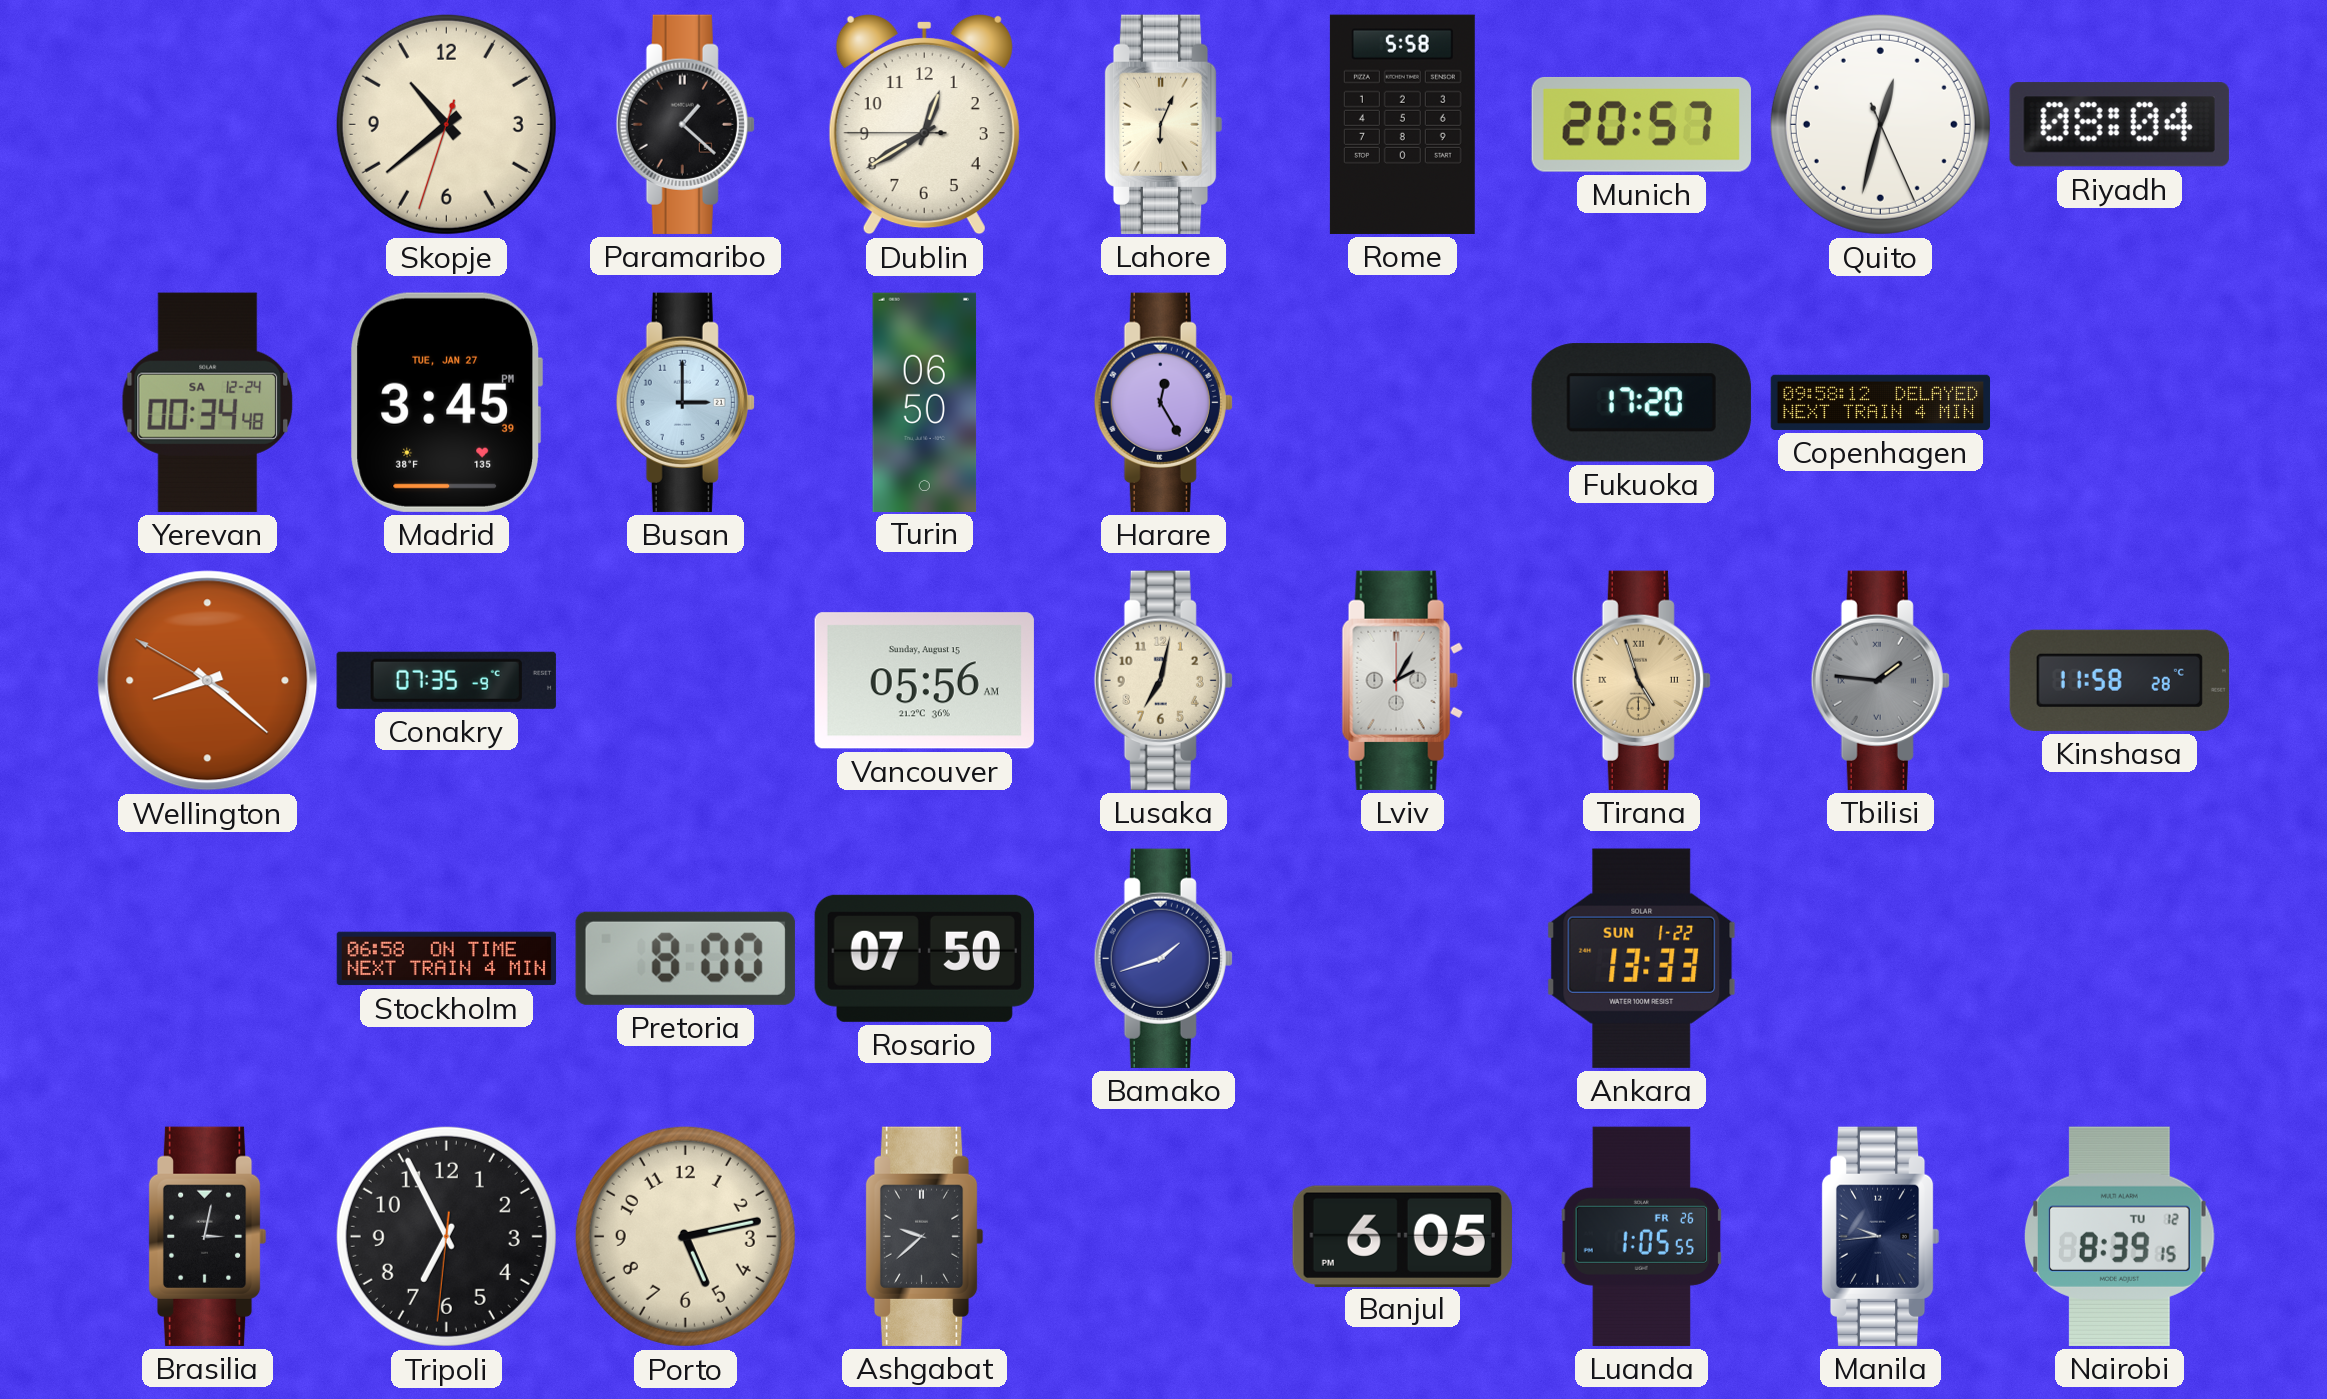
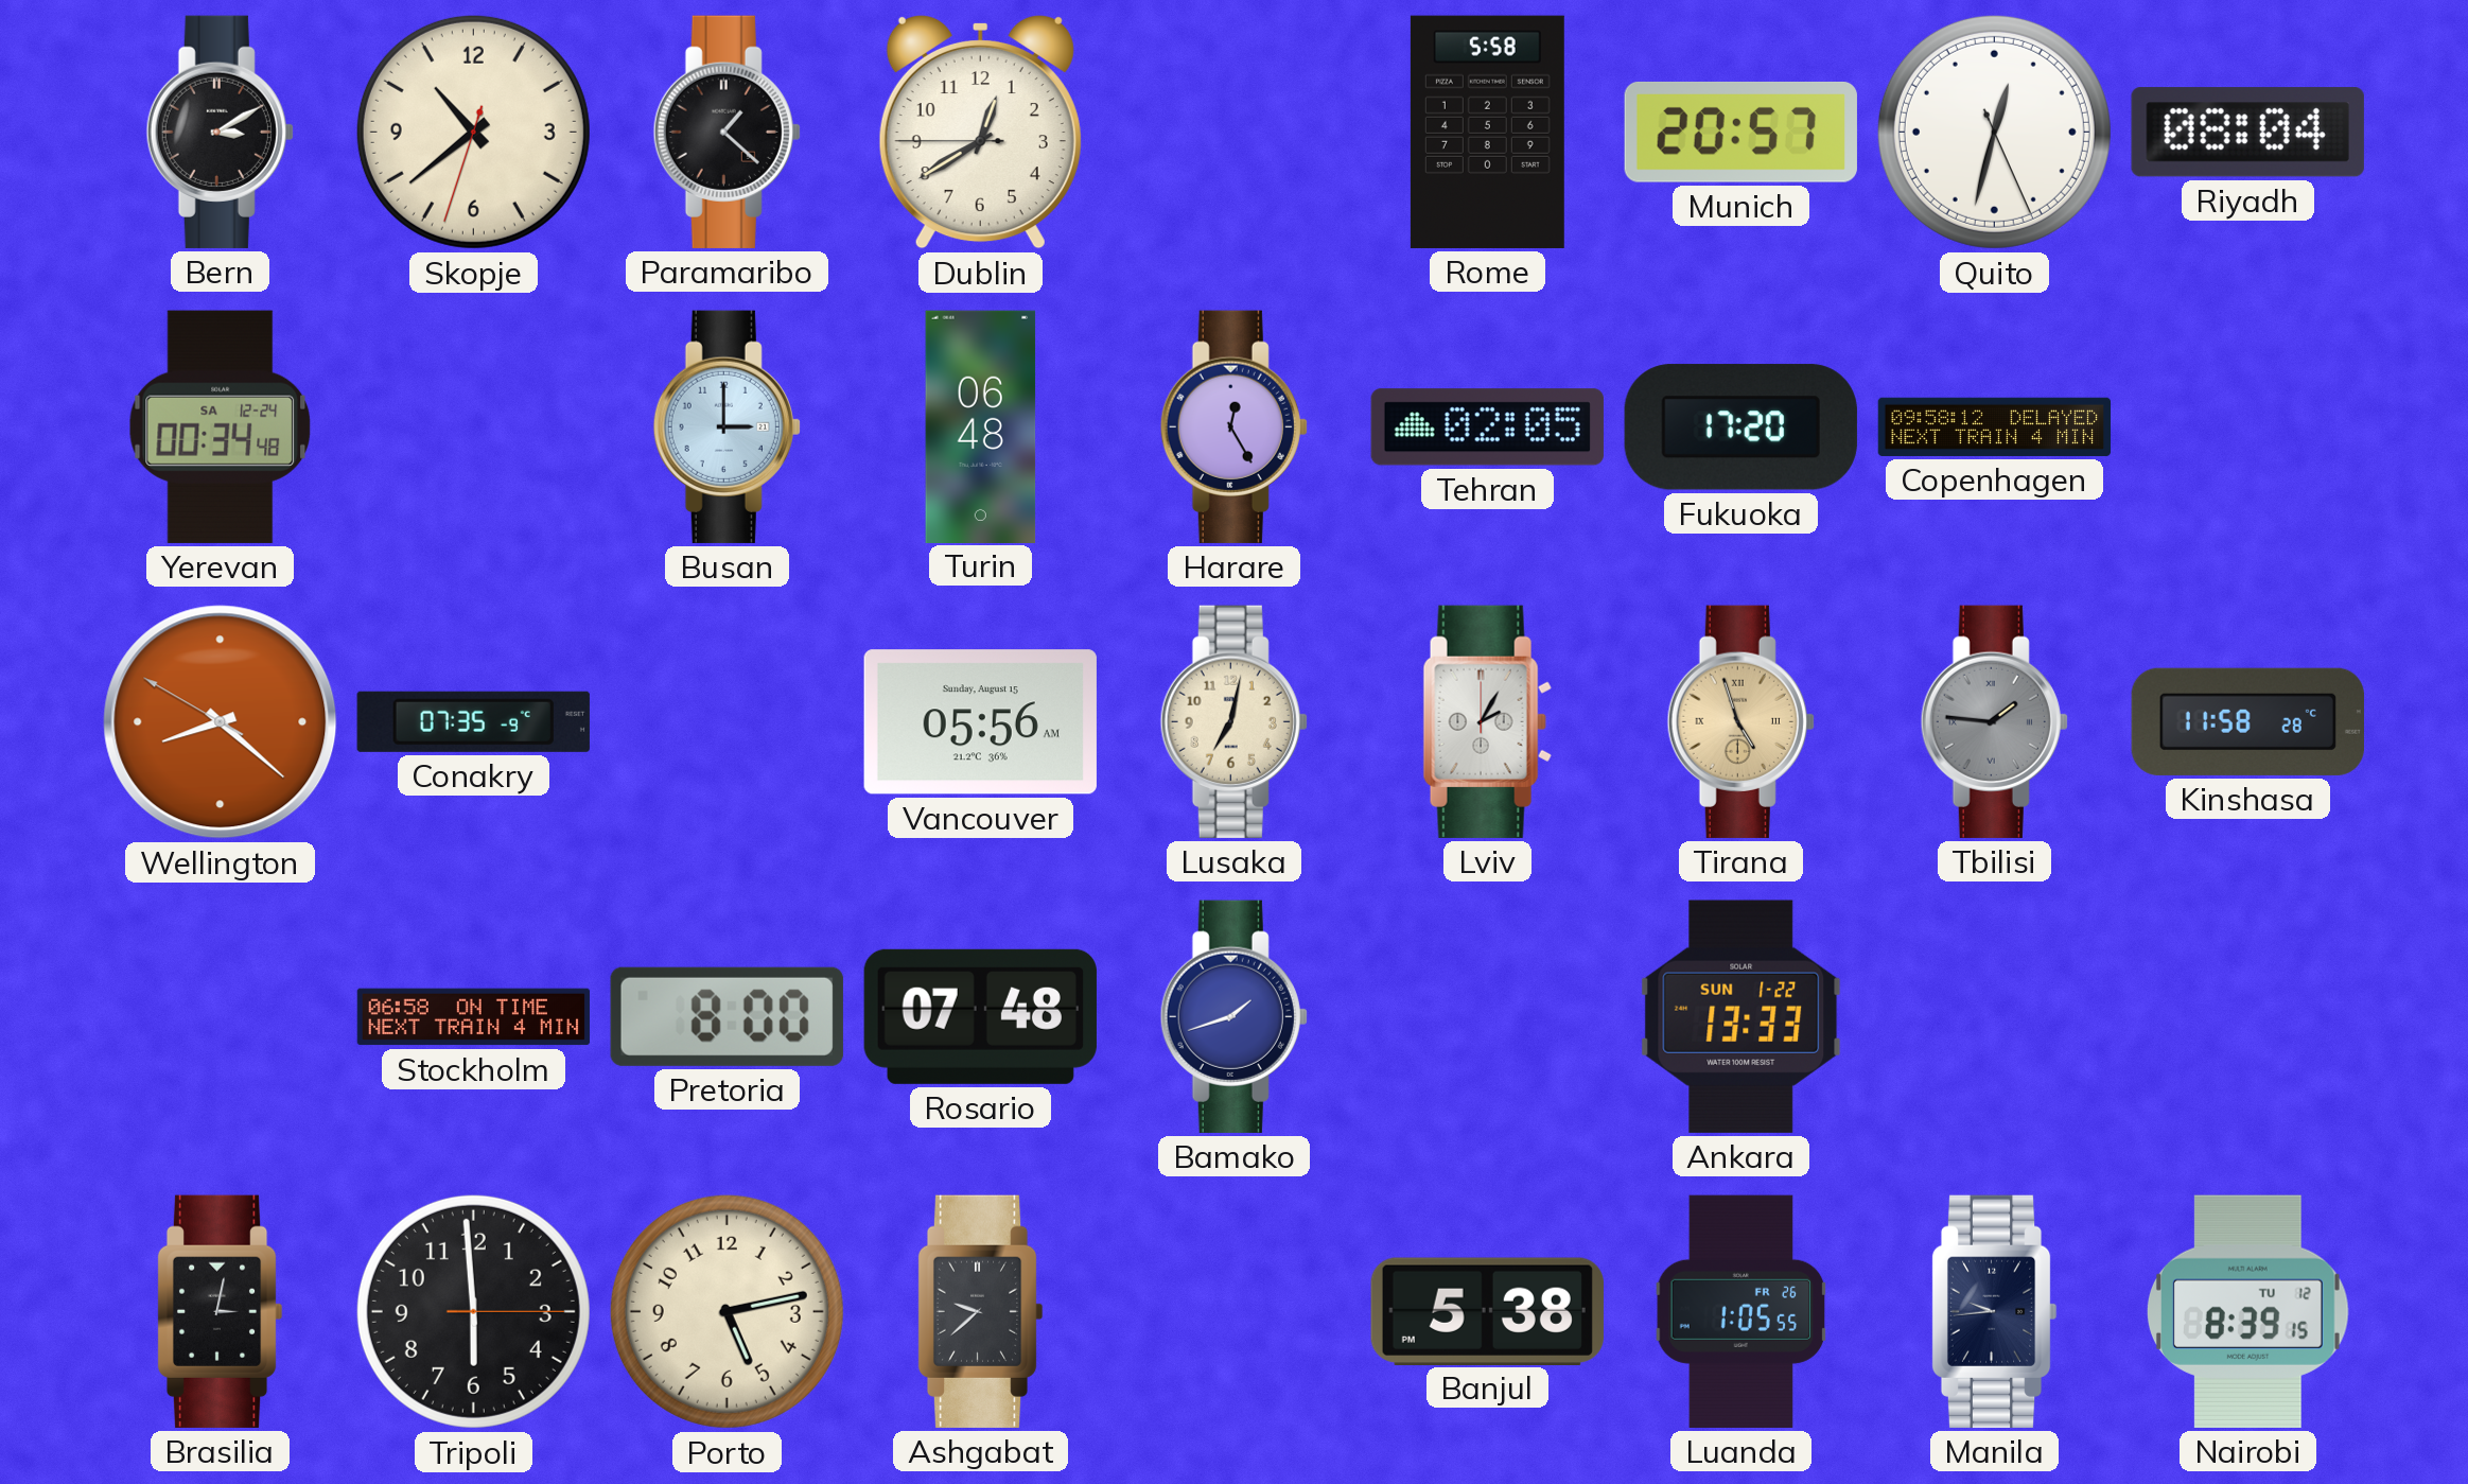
Bern: none -> 3:10
Lahore: 6:04 -> none
Madrid: 3:45 -> none
Turin: 06:50 -> 06:48
Tehran: none -> 02:05
Rosario: 07:50 -> 07:48
Tripoli: 6:55 -> 5:59
Banjul: 6:05 -> 5:38
